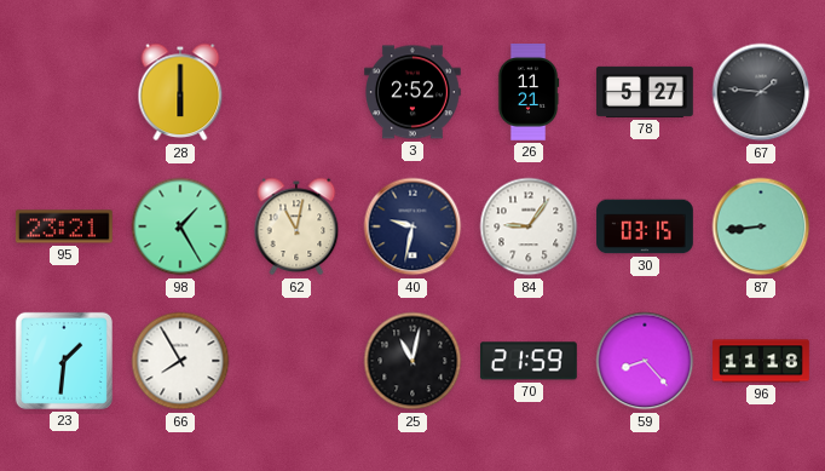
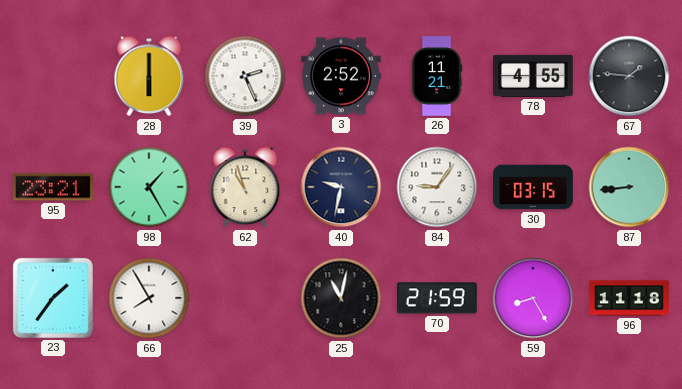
39: none -> 2:26
78: 5:27 -> 4:55
62: 11:02 -> 10:57
23: 1:31 -> 1:36
59: 8:23 -> 8:25
